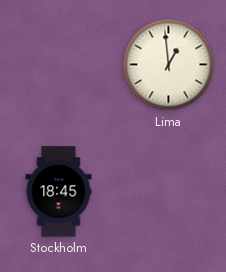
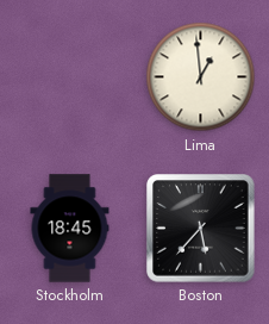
Boston: none -> 5:37
